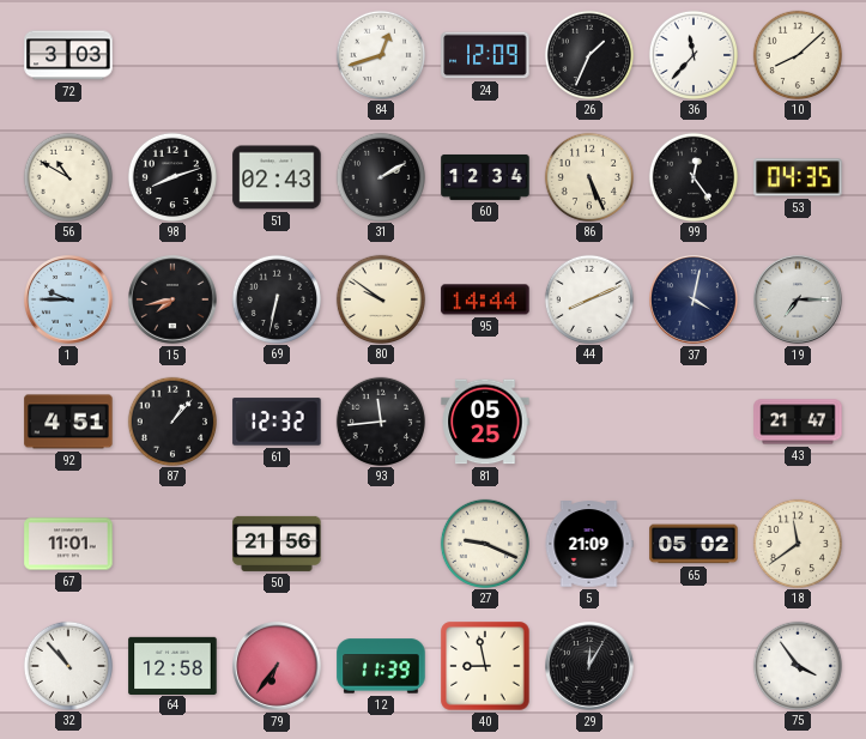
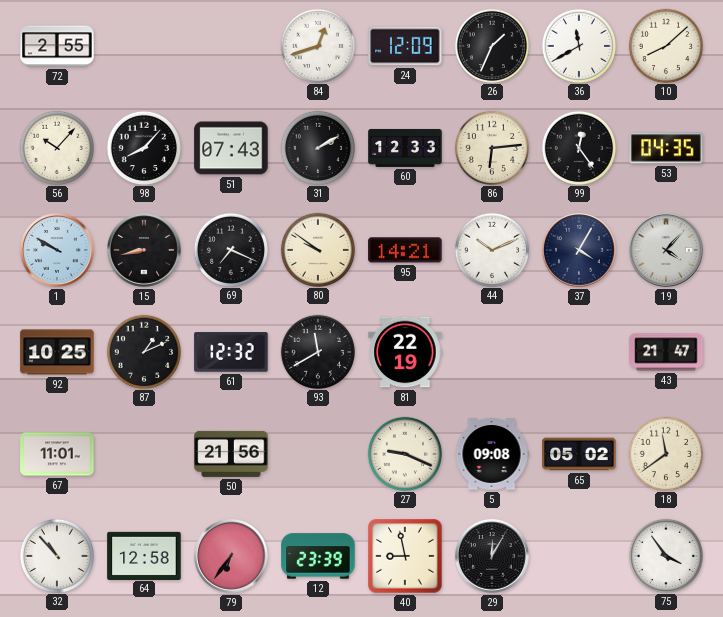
72: 3:03 -> 2:55
36: 11:37 -> 11:40
56: 10:50 -> 10:07
98: 8:12 -> 8:07
51: 02:43 -> 07:43
60: 12:34 -> 12:33
86: 5:26 -> 6:14
1: 9:45 -> 9:50
15: 7:43 -> 8:43
69: 6:32 -> 7:19
95: 14:44 -> 14:21
44: 8:11 -> 10:11
37: 4:02 -> 4:05
19: 7:15 -> 4:07
92: 4:51 -> 10:25
87: 1:07 -> 1:11
93: 11:44 -> 11:40
81: 05:25 -> 22:19
5: 21:09 -> 09:08
12: 11:39 -> 23:39
